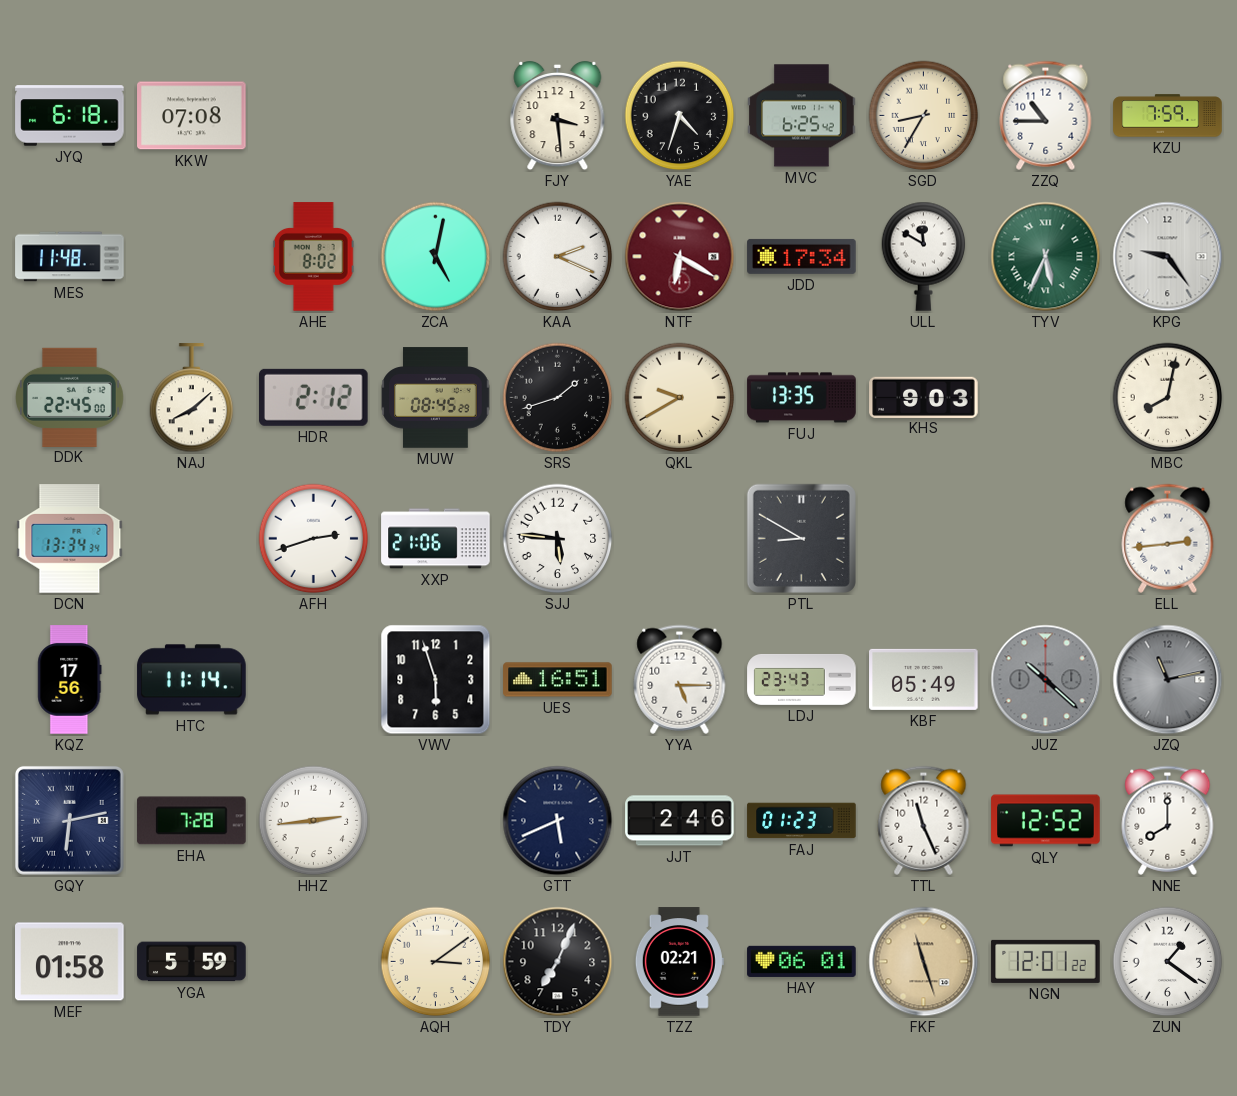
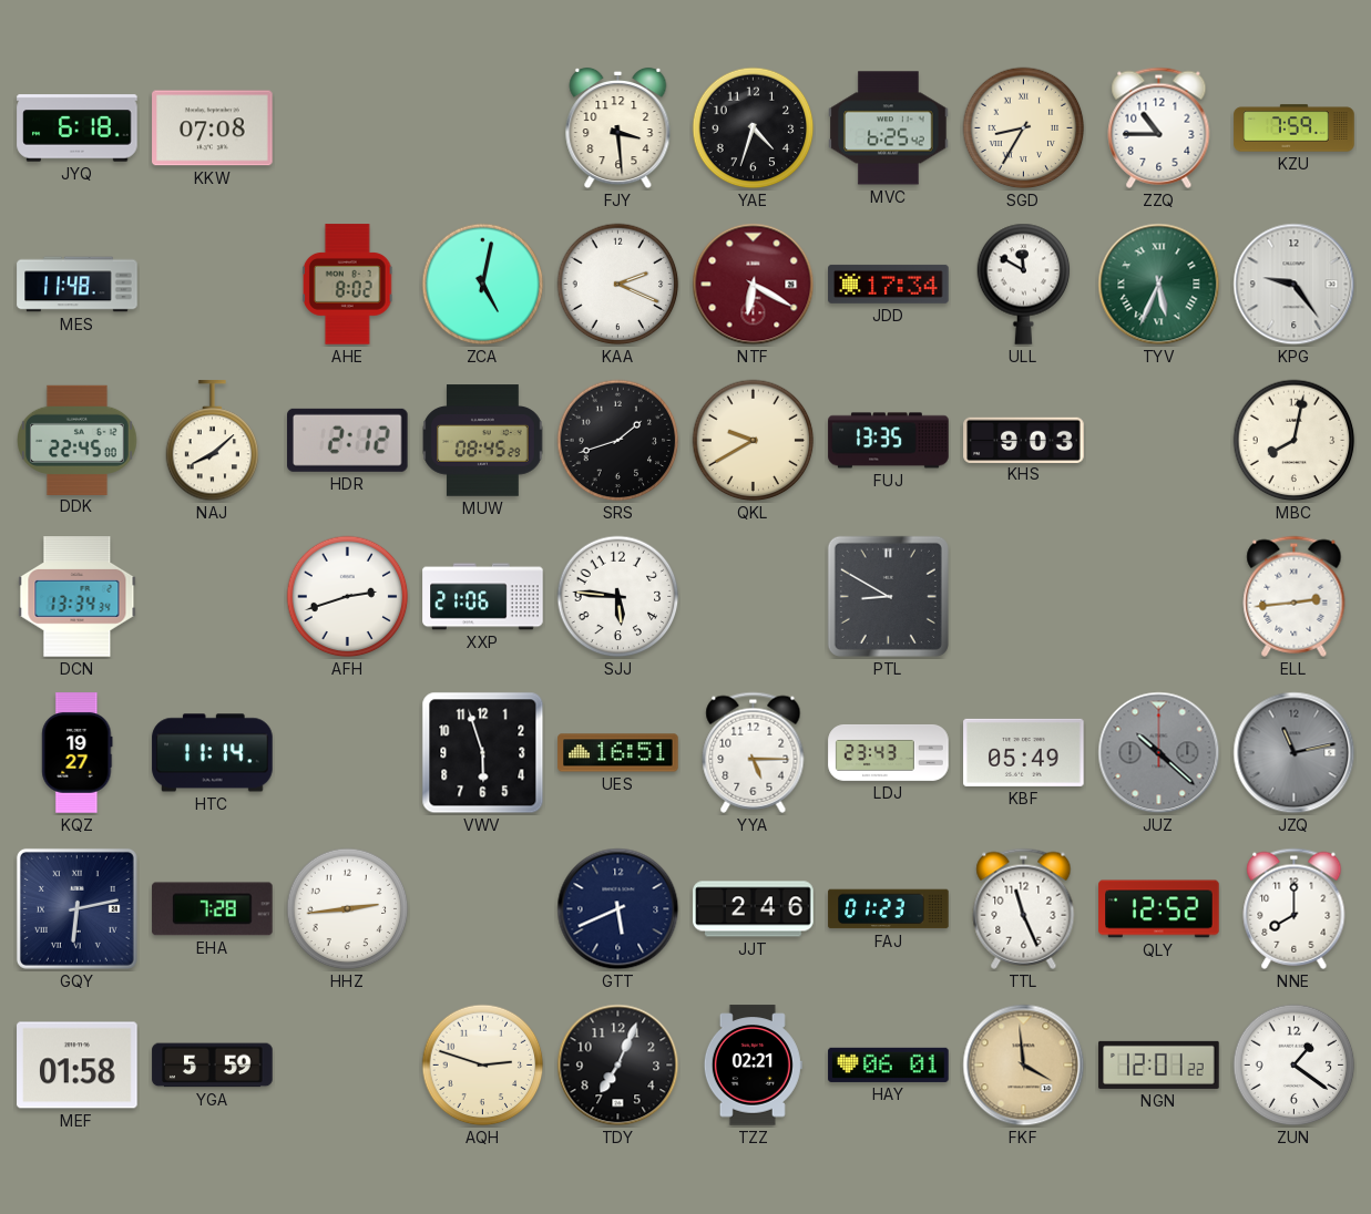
KQZ: 17:56 -> 19:27
AQH: 3:09 -> 2:48
FKF: 11:27 -> 3:59
